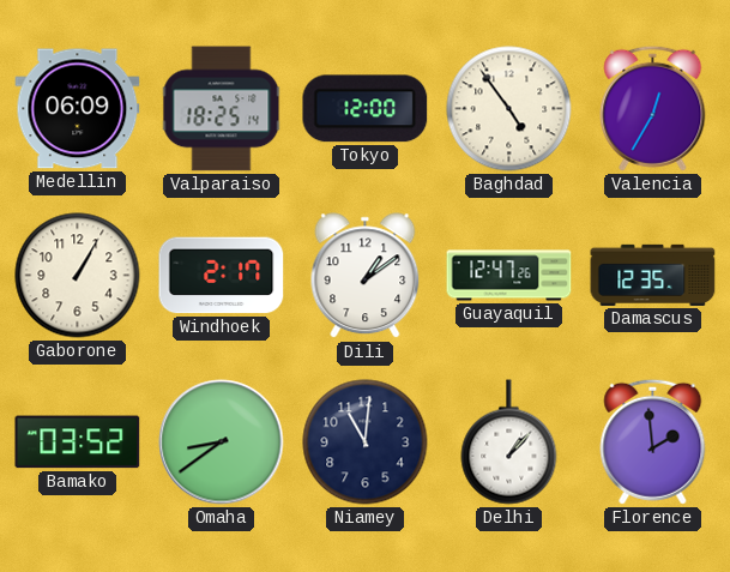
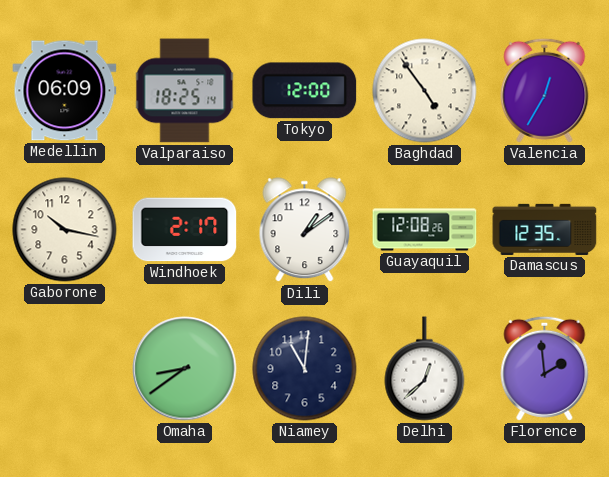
Gaborone: 1:05 -> 10:17
Guayaquil: 12:47 -> 12:08
Bamako: 03:52 -> none
Delhi: 1:07 -> 12:38
